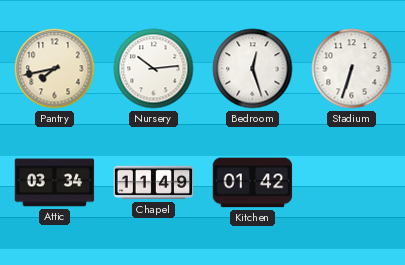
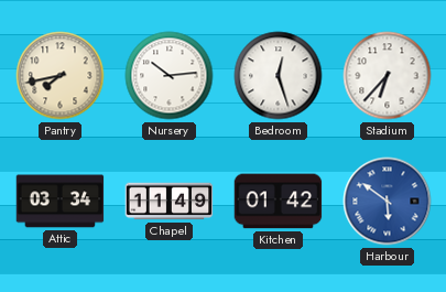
Stadium: 6:33 -> 6:37
Harbour: none -> 5:51
